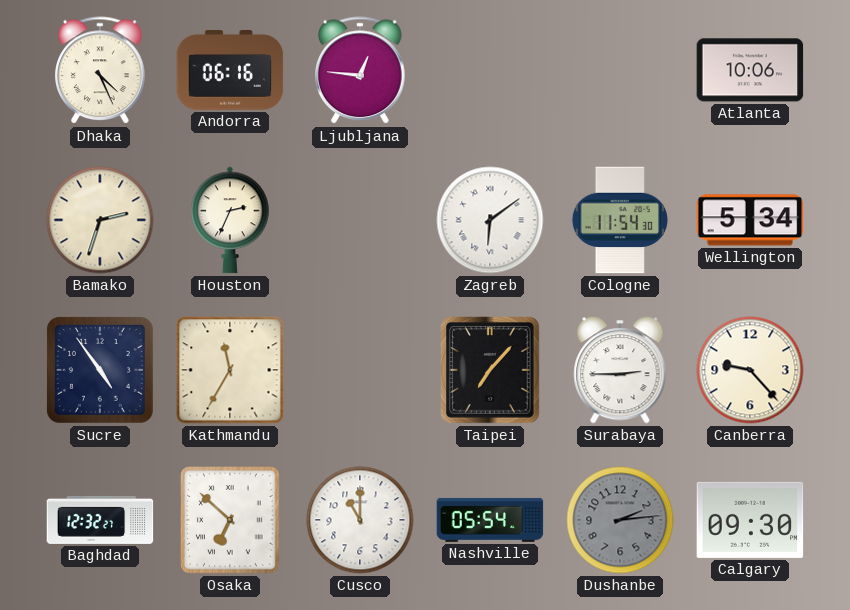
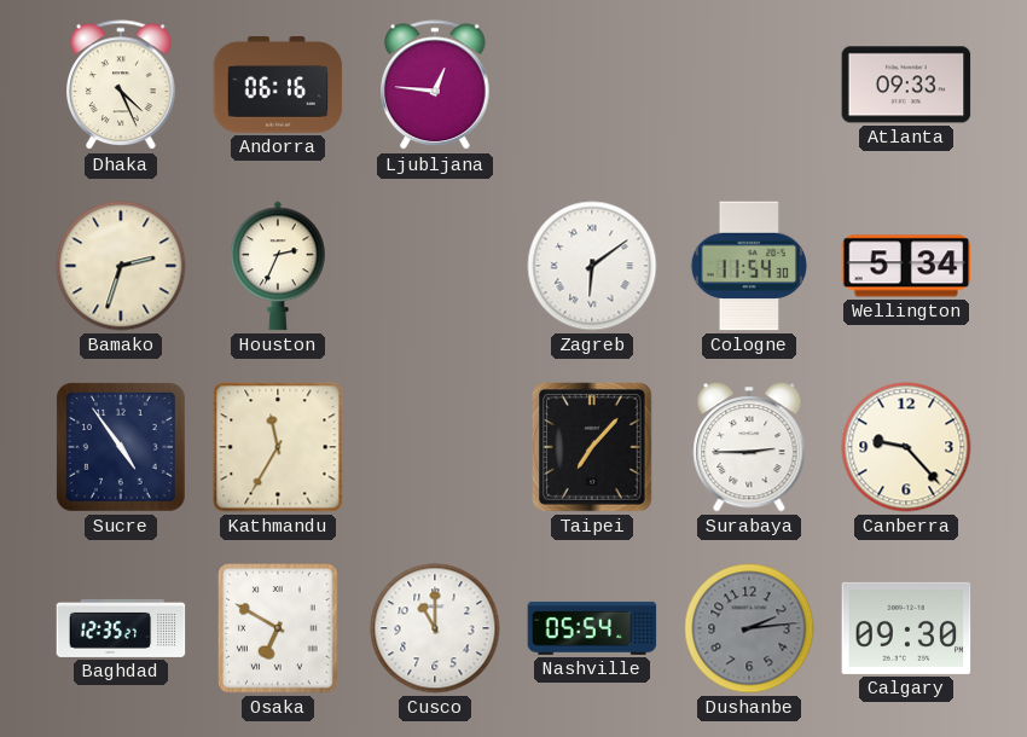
Atlanta: 10:06 -> 09:33
Baghdad: 12:32 -> 12:35
Osaka: 6:52 -> 6:50
